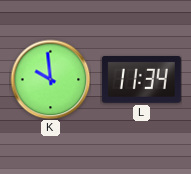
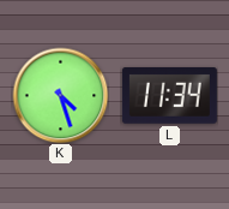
K: 9:59 -> 4:27
